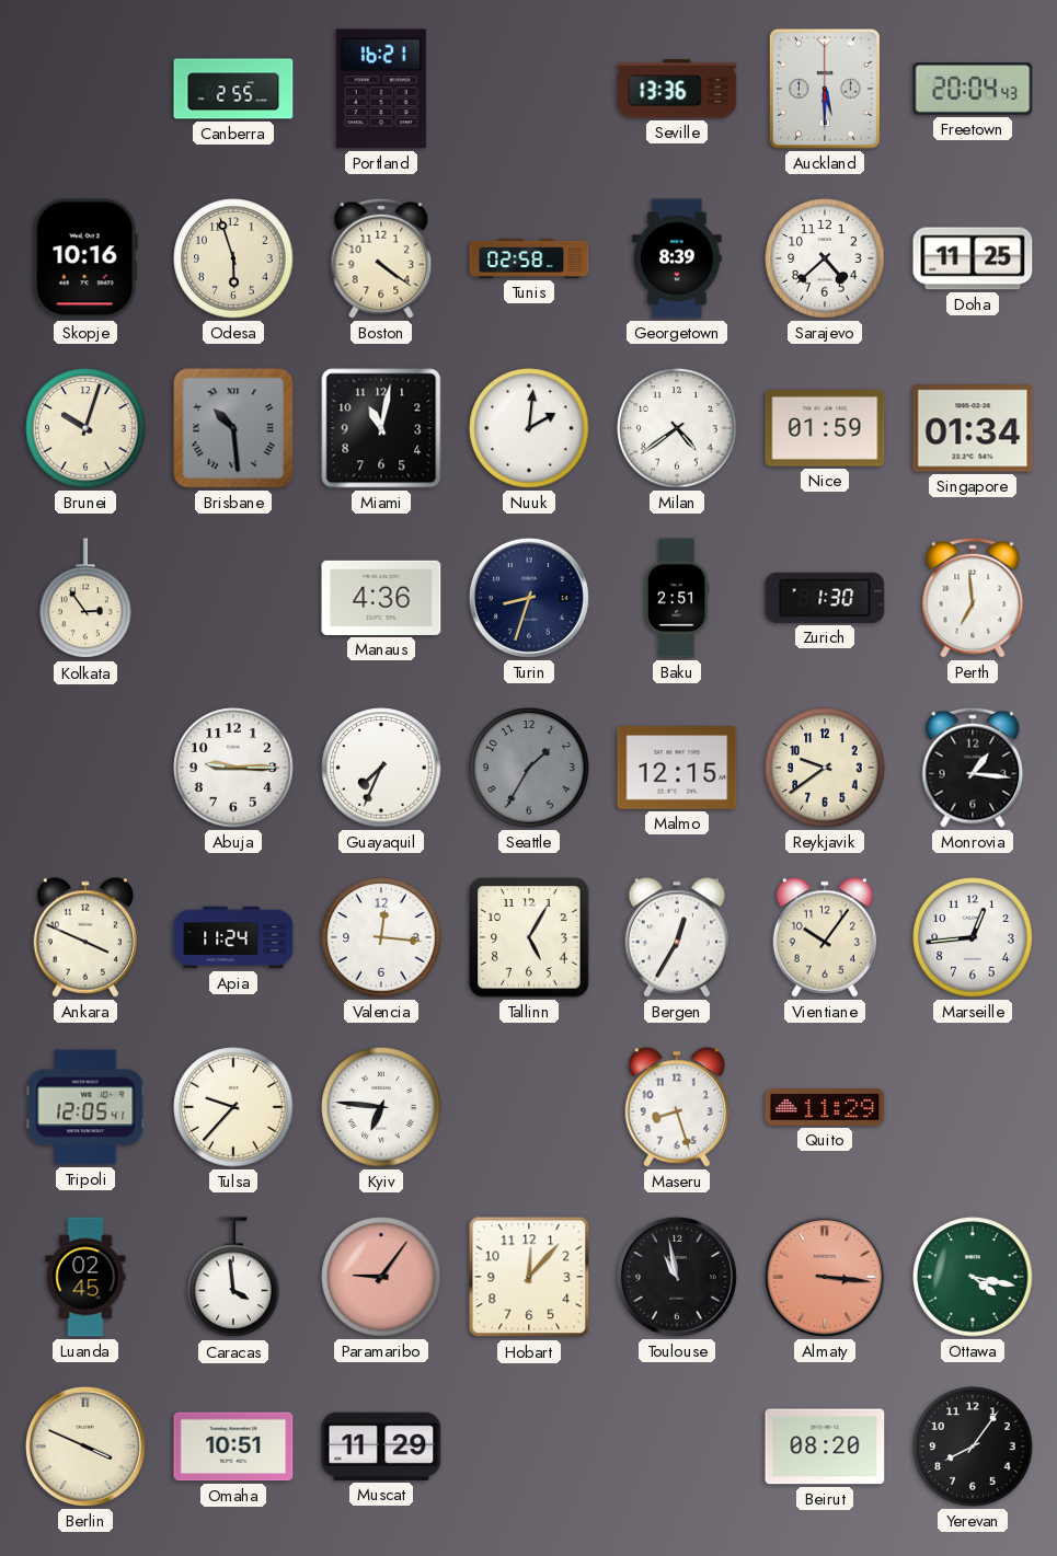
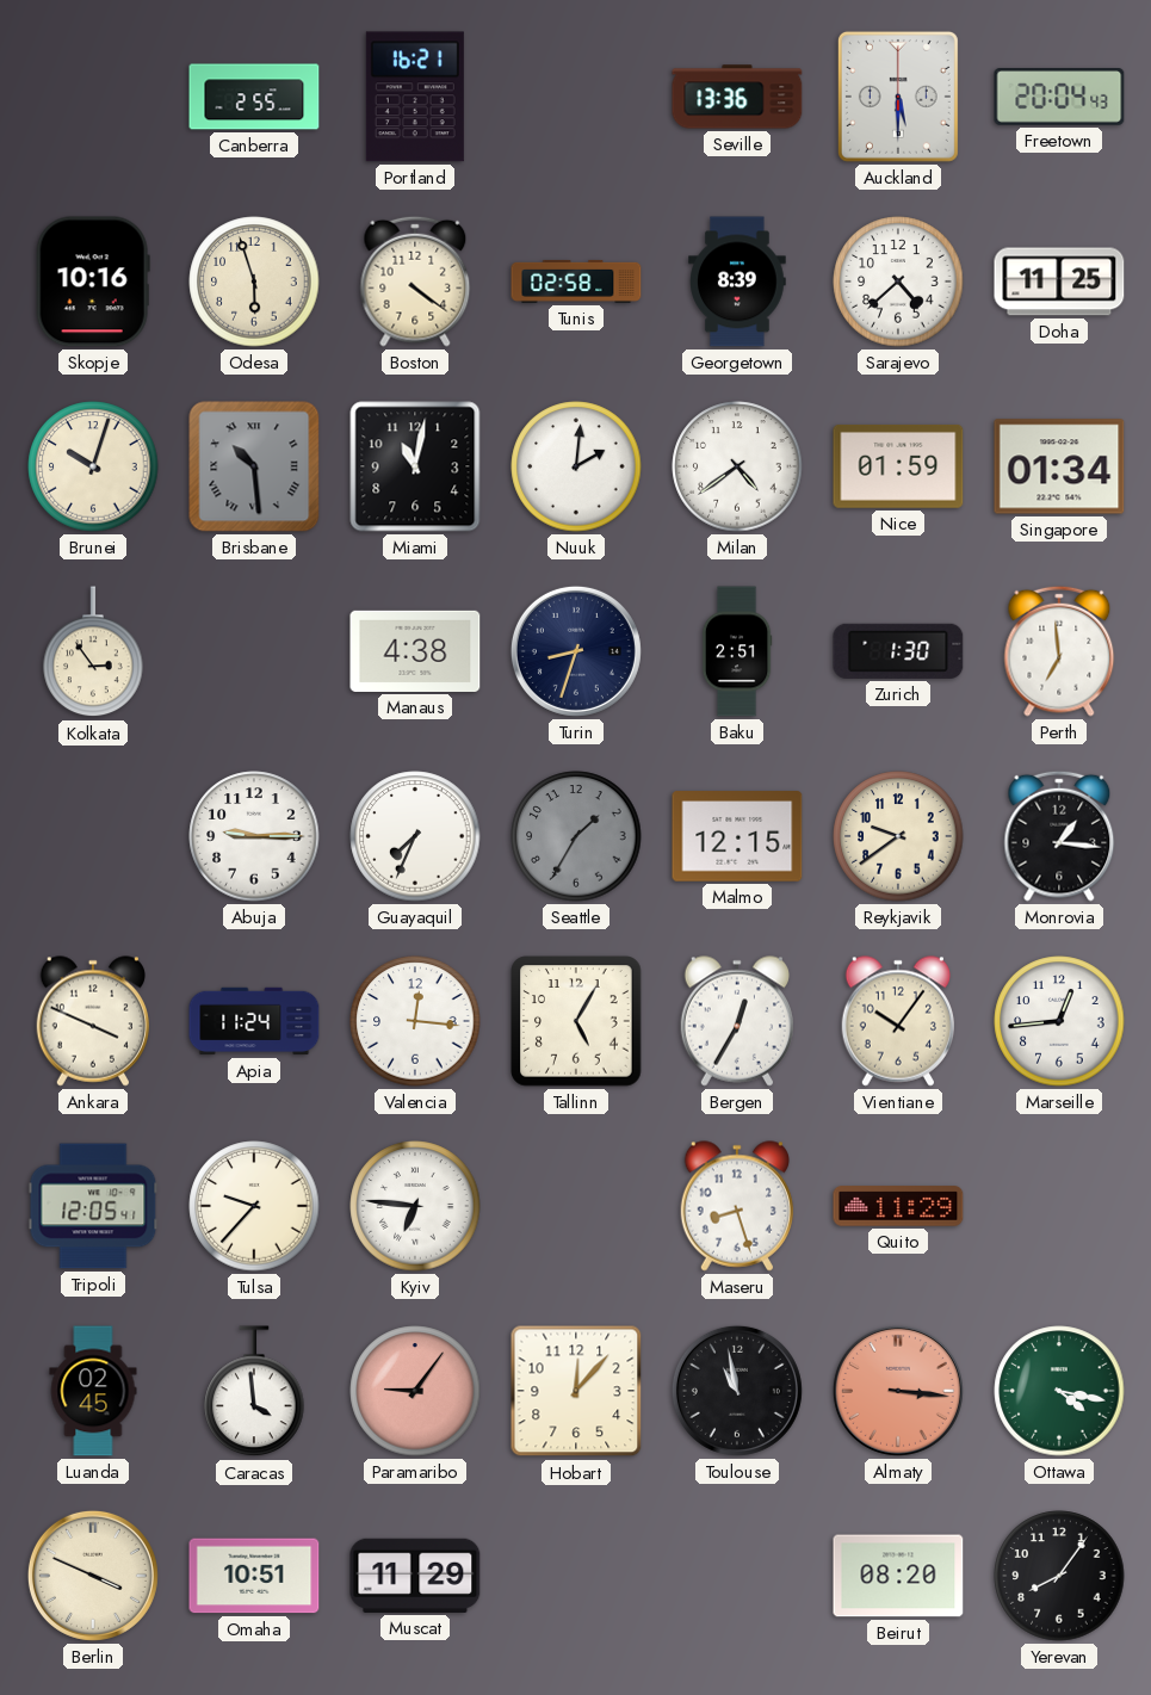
Manaus: 4:36 -> 4:38
